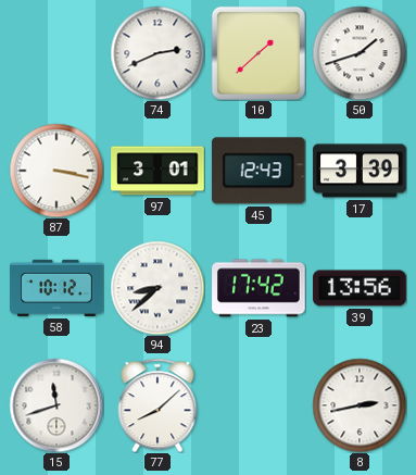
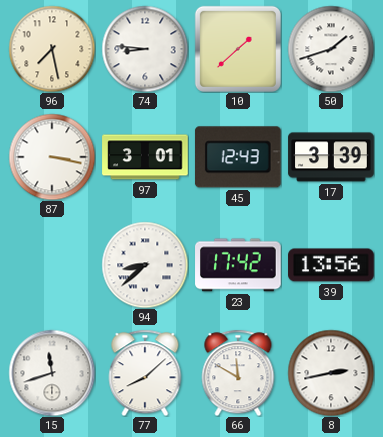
96: none -> 7:28
74: 2:41 -> 8:46
58: 10:12 -> none
66: none -> 11:50
